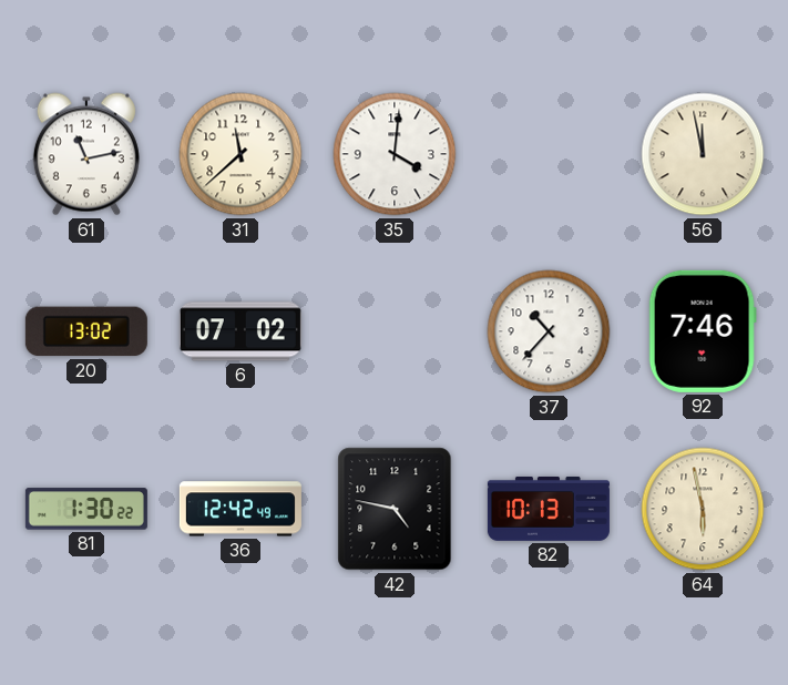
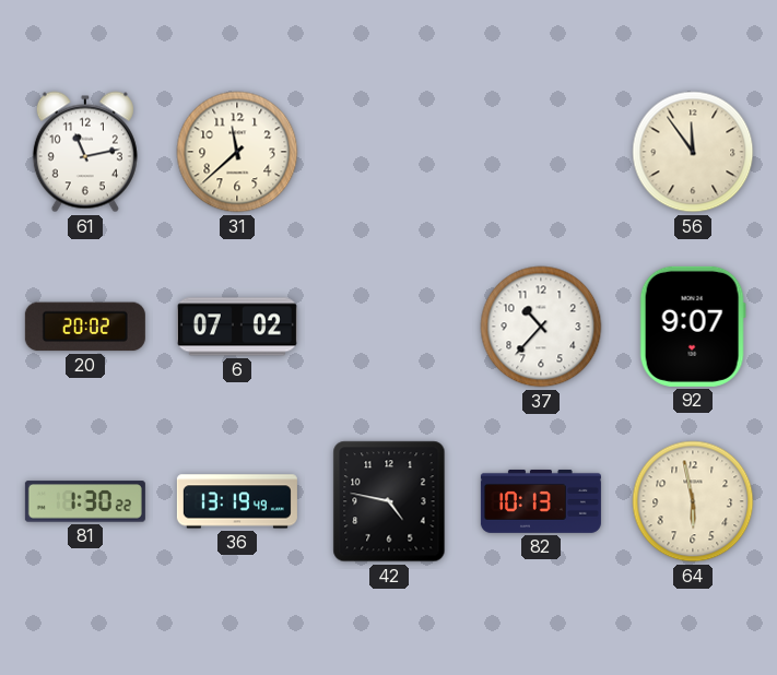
35: 4:01 -> none
56: 11:58 -> 11:54
20: 13:02 -> 20:02
92: 7:46 -> 9:07
36: 12:42 -> 13:19
